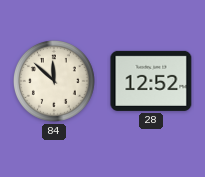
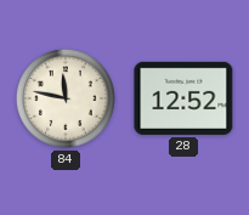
84: 11:52 -> 11:47
